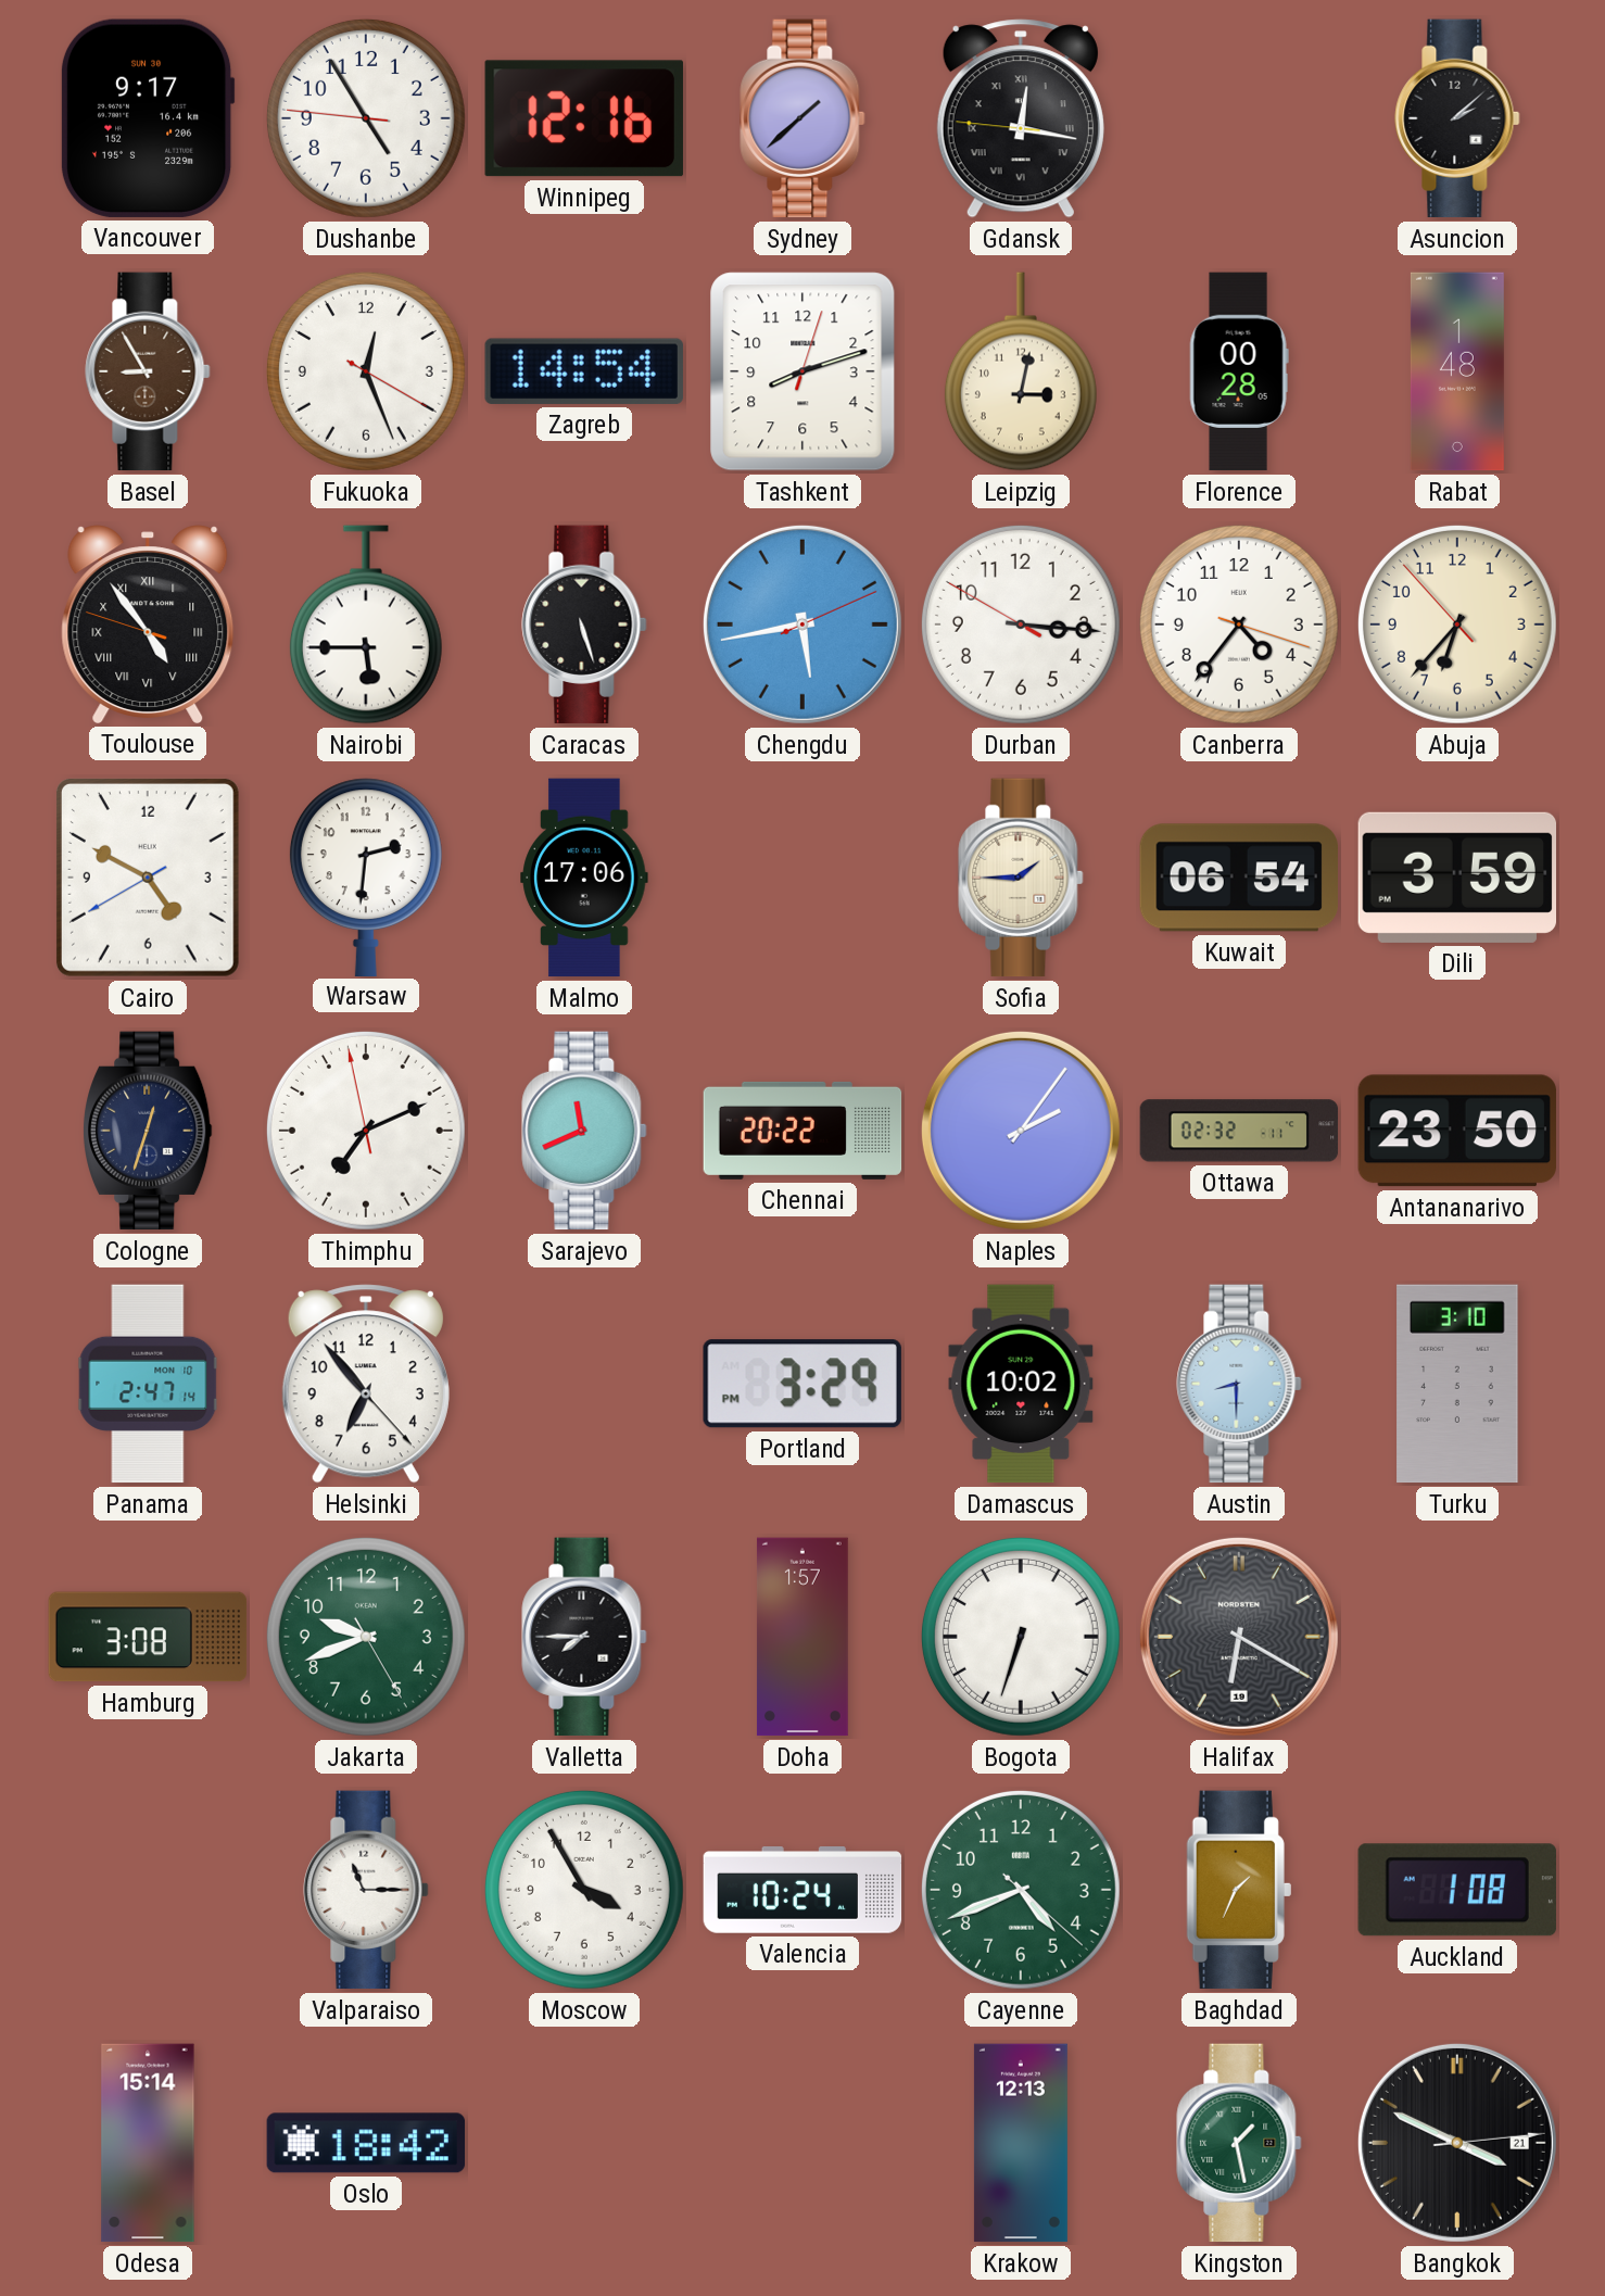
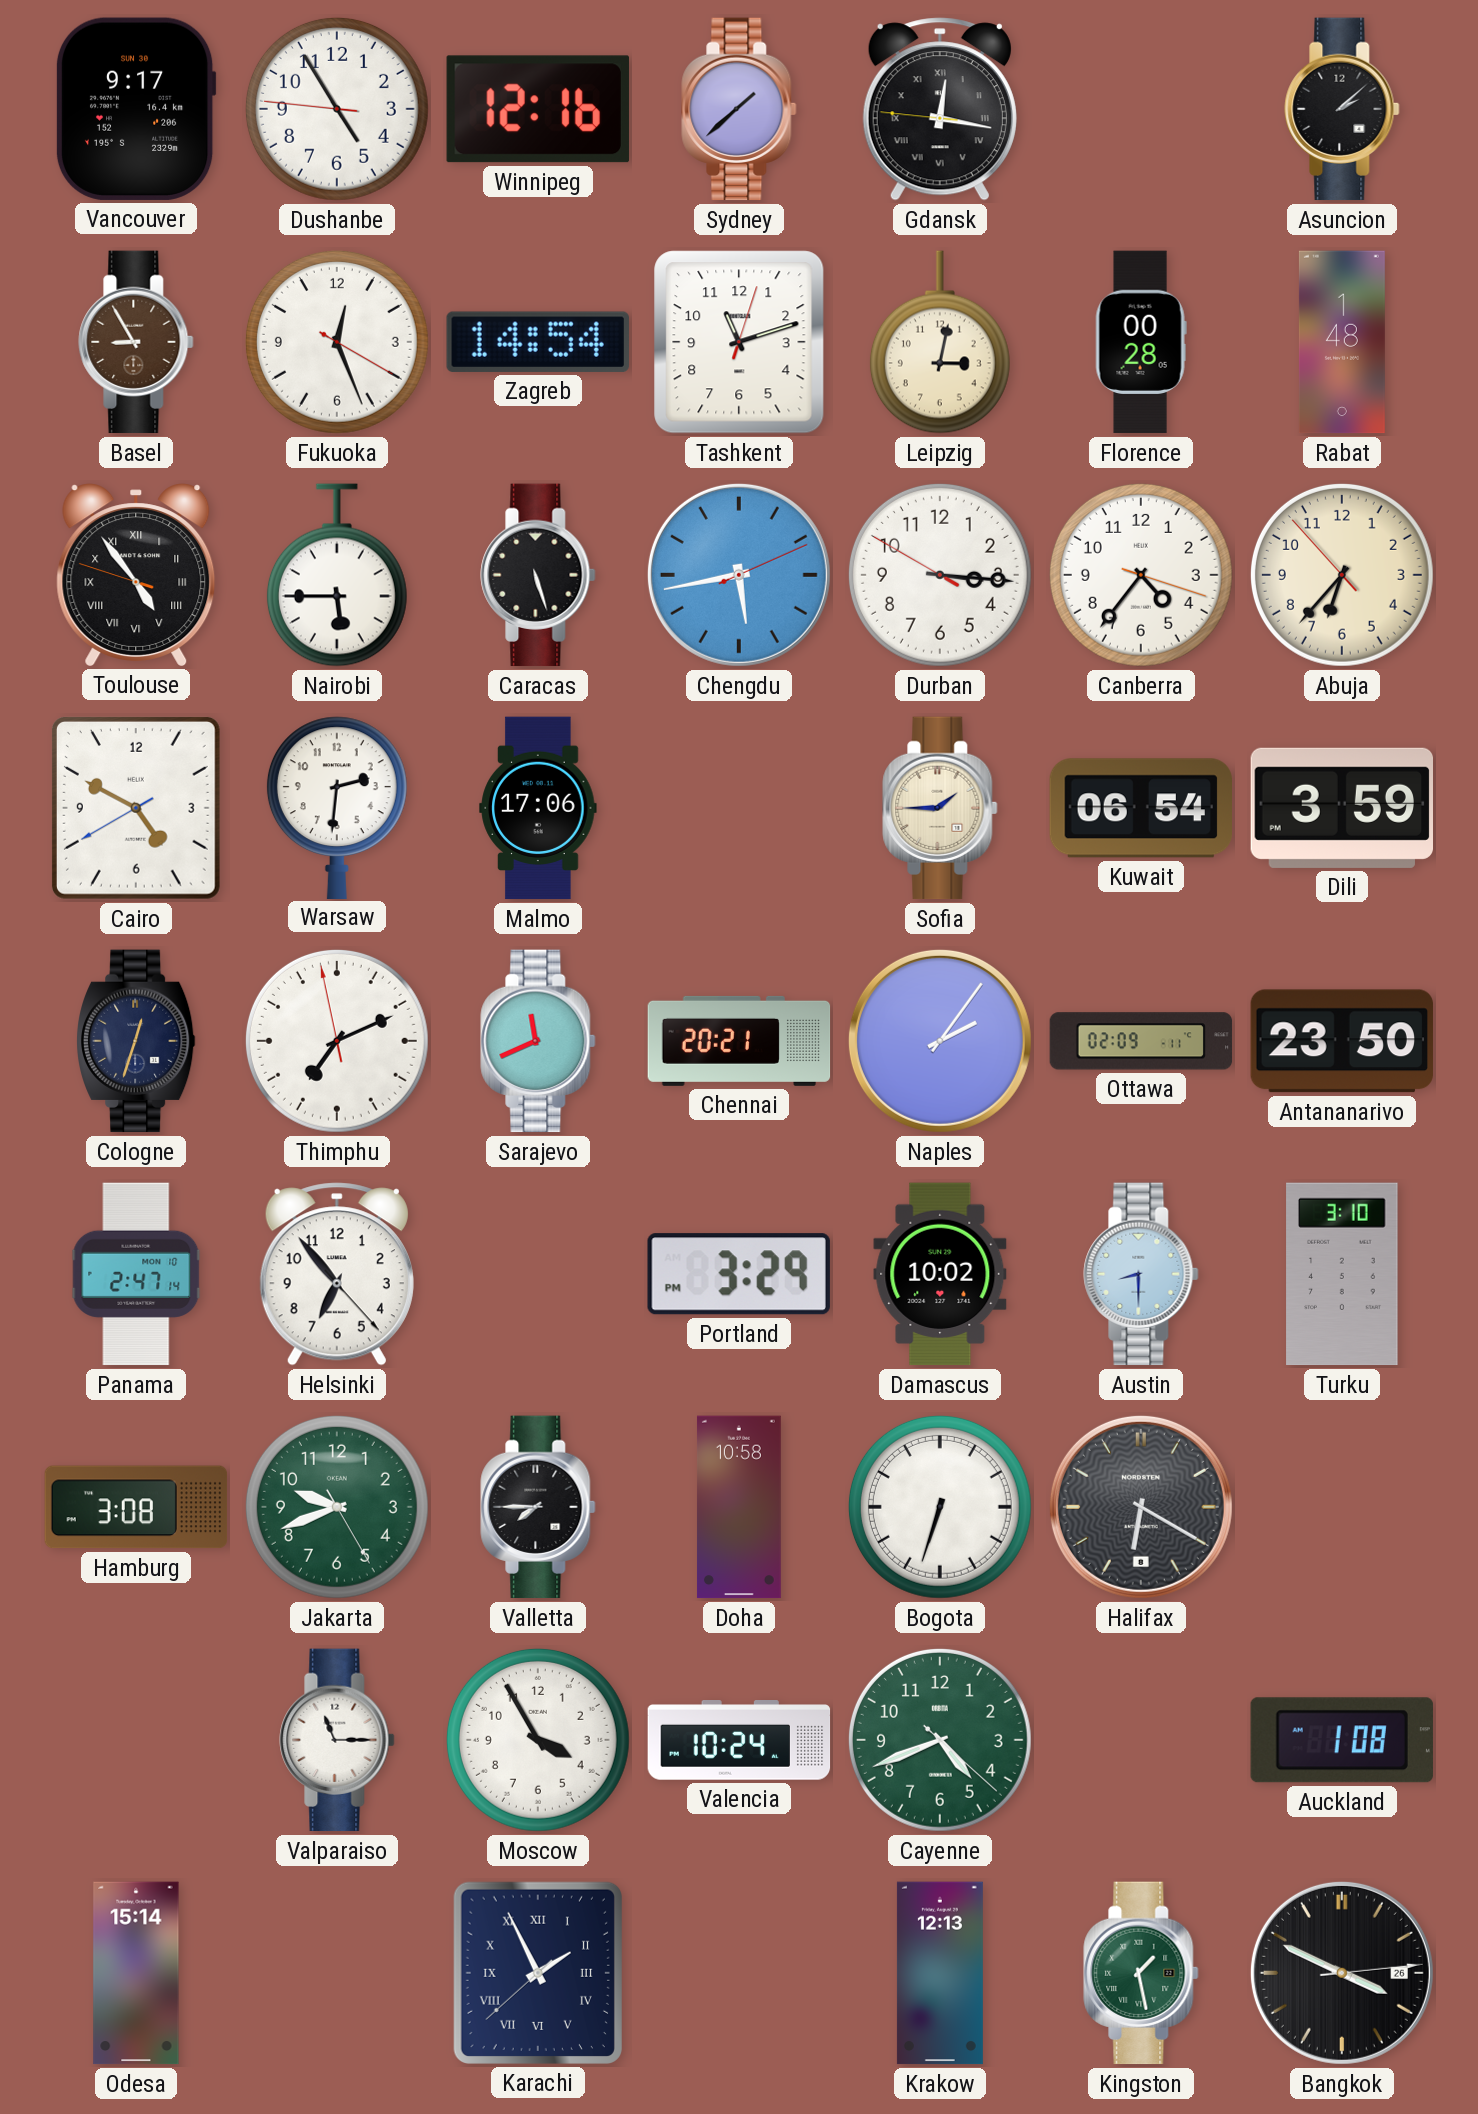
Tashkent: 8:12 -> 11:12
Chennai: 20:22 -> 20:21
Ottawa: 02:32 -> 02:09
Doha: 1:57 -> 10:58
Halifax date: 19 -> 8
Baghdad: 1:34 -> none
Oslo: 18:42 -> none
Karachi: none -> 1:55
Bangkok date: 21 -> 26
